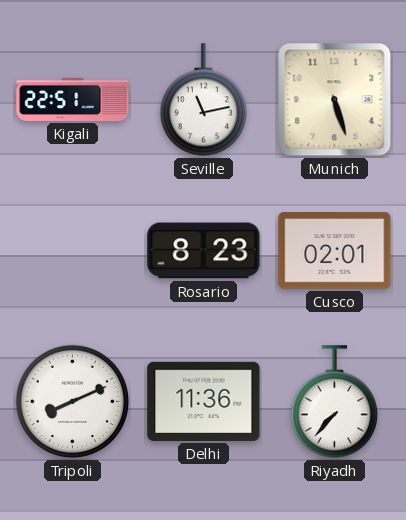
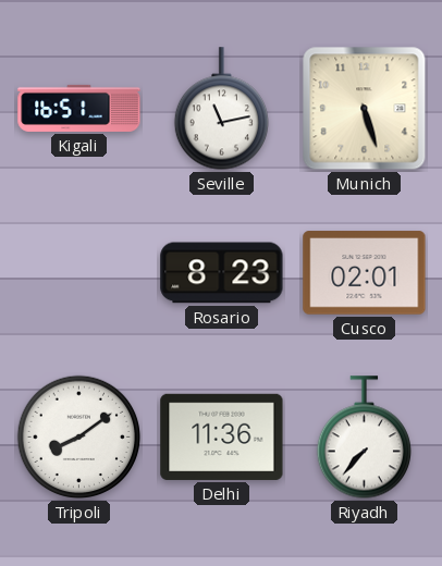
Kigali: 22:51 -> 16:51
Tripoli: 8:11 -> 8:09
